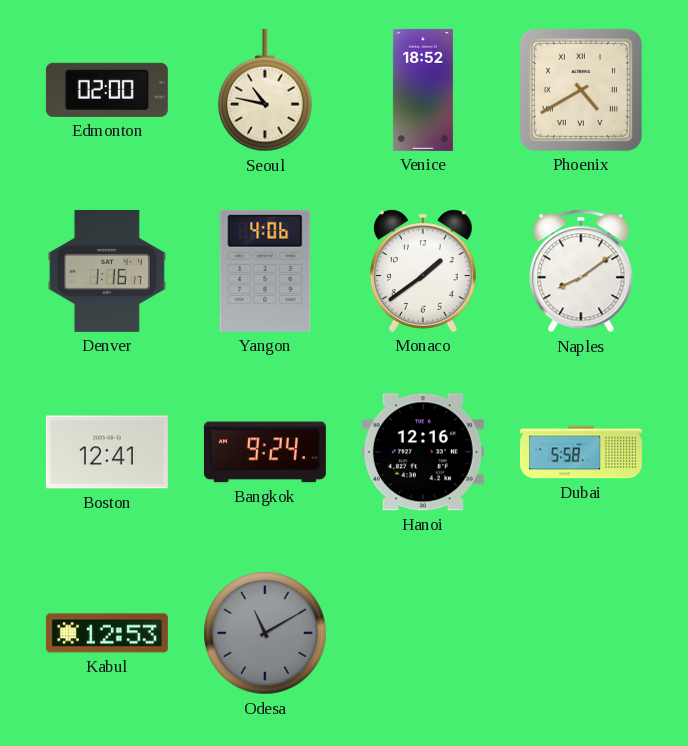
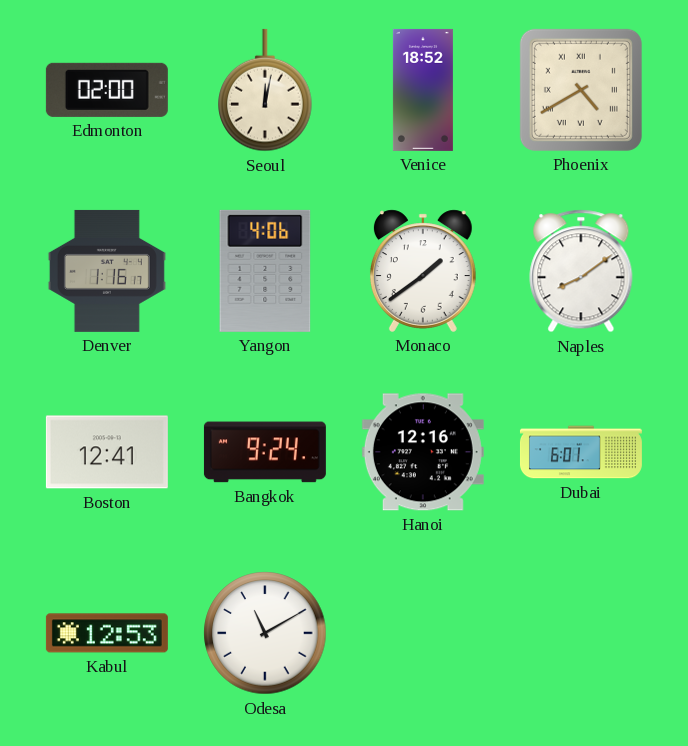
Seoul: 10:47 -> 12:02
Dubai: 5:58 -> 6:01
Odesa dial: grey -> white
